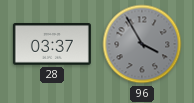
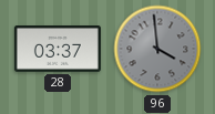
96: 3:55 -> 3:59
